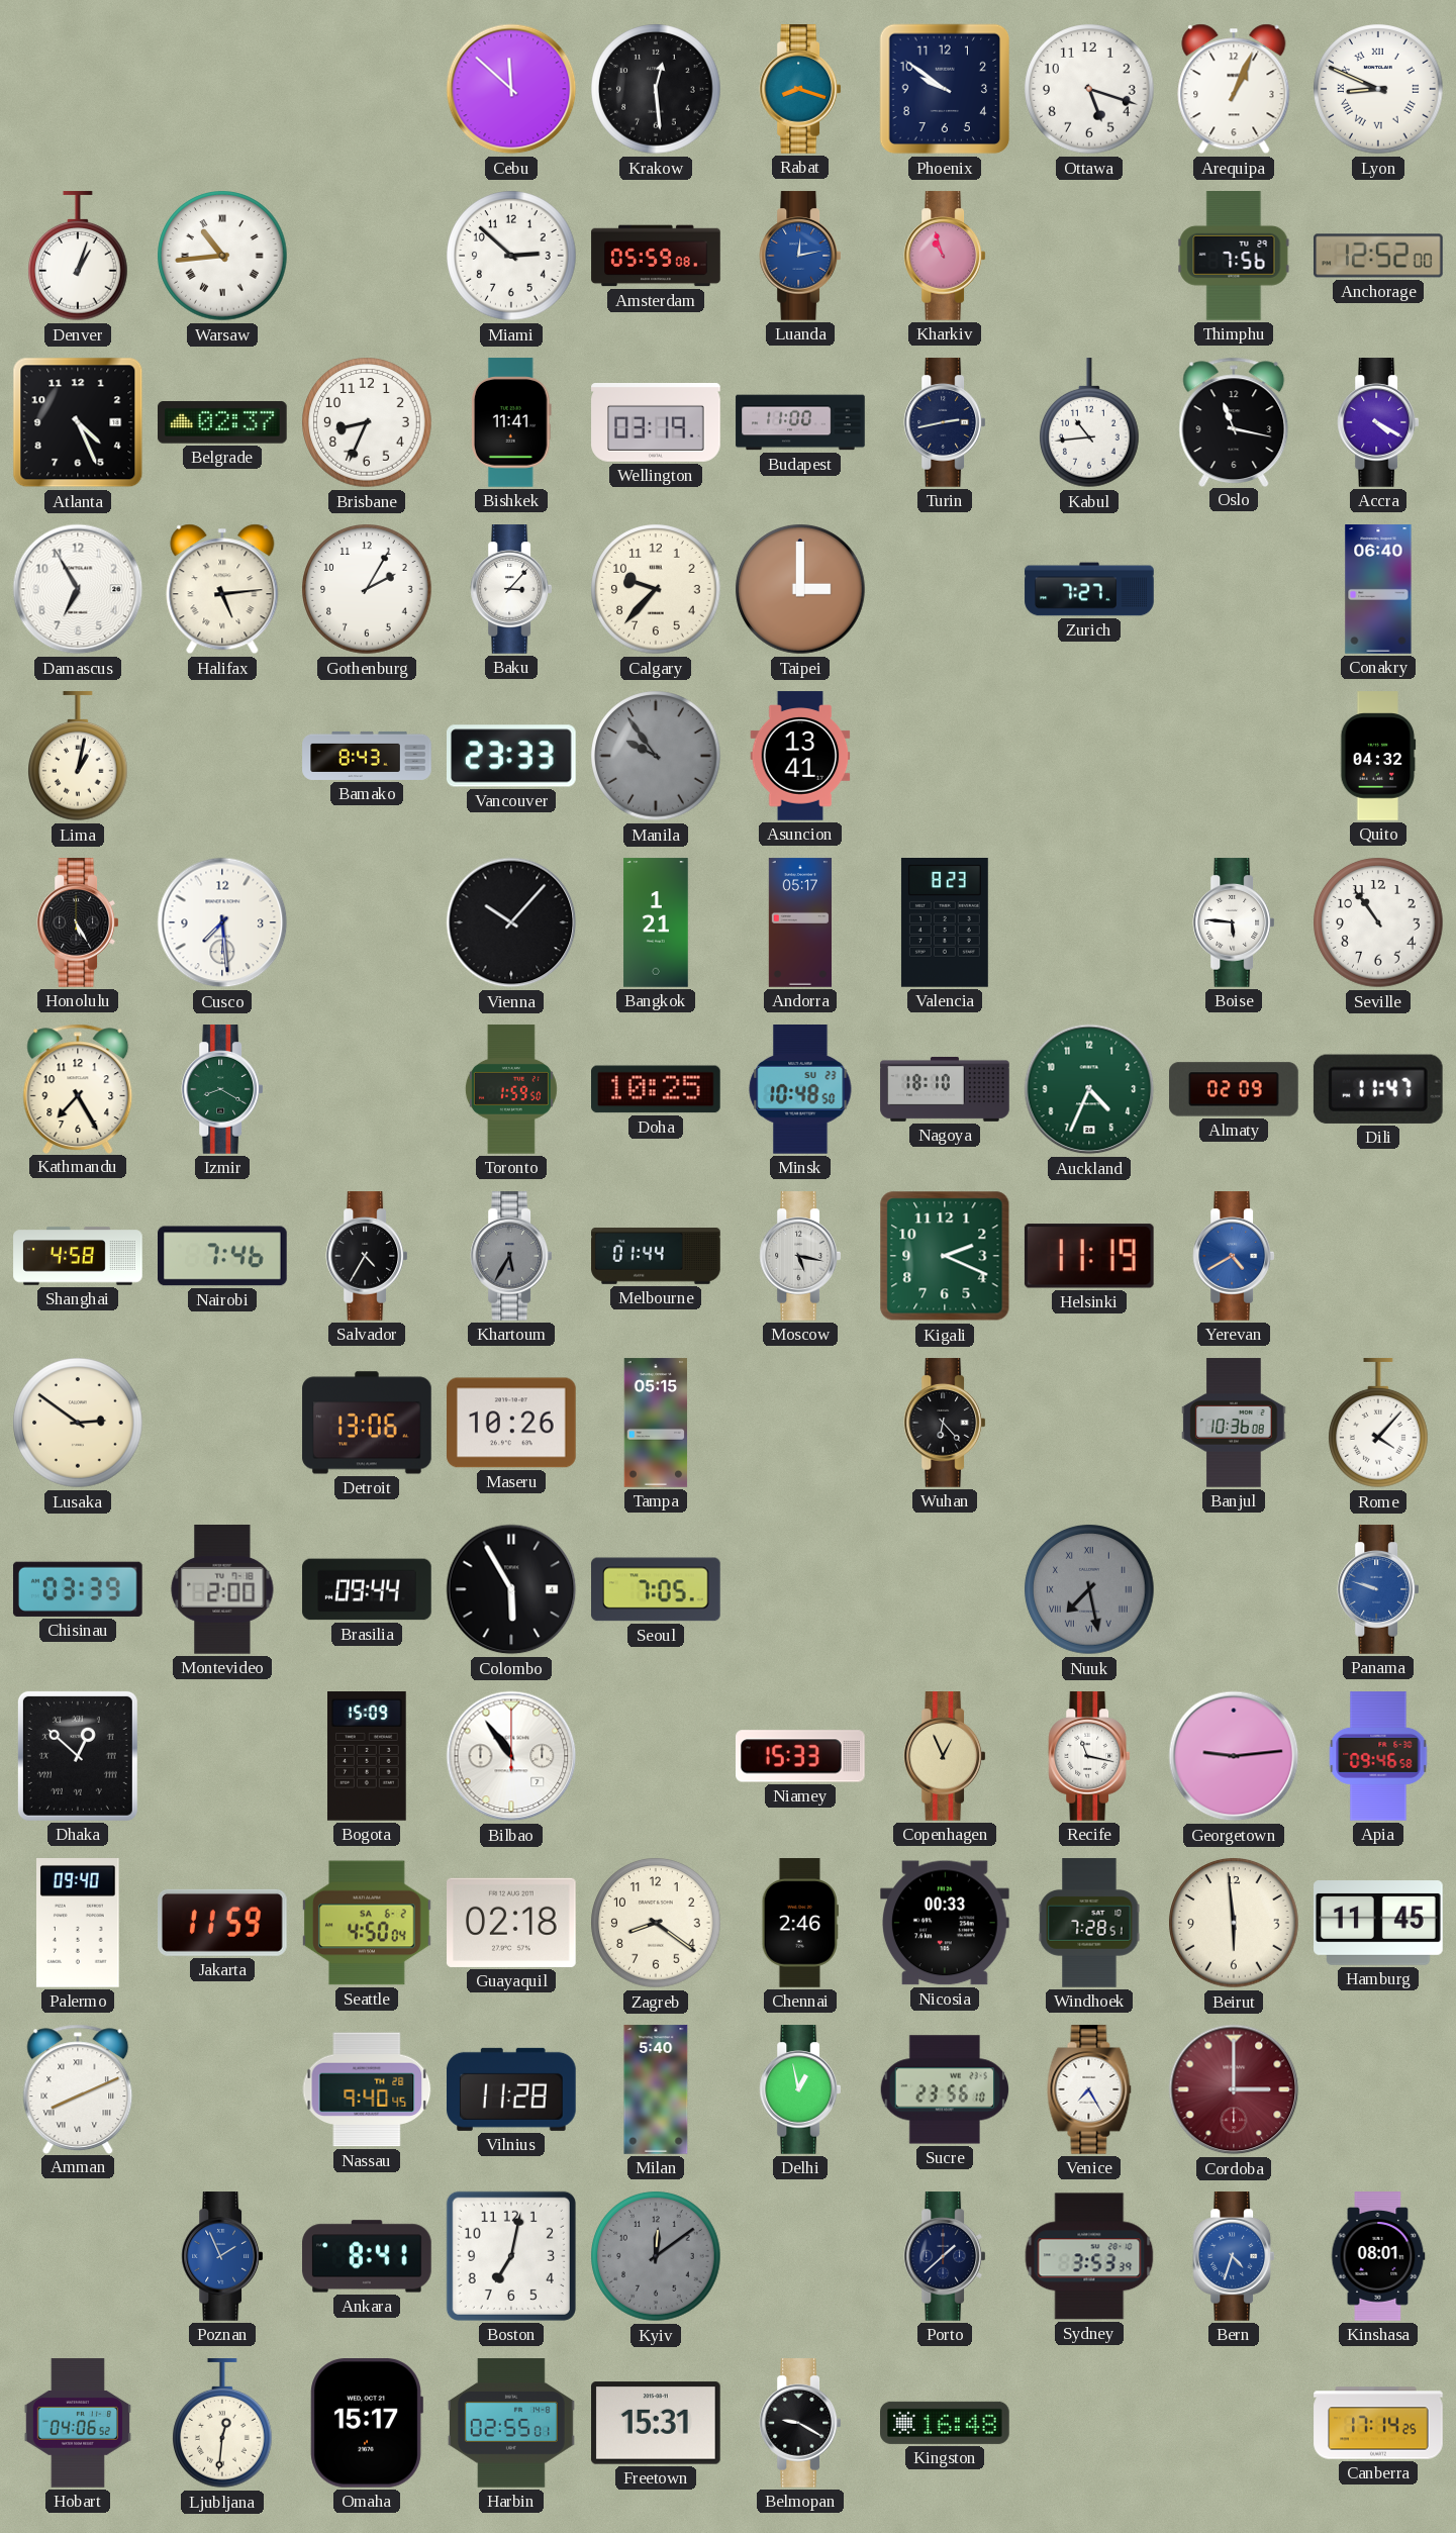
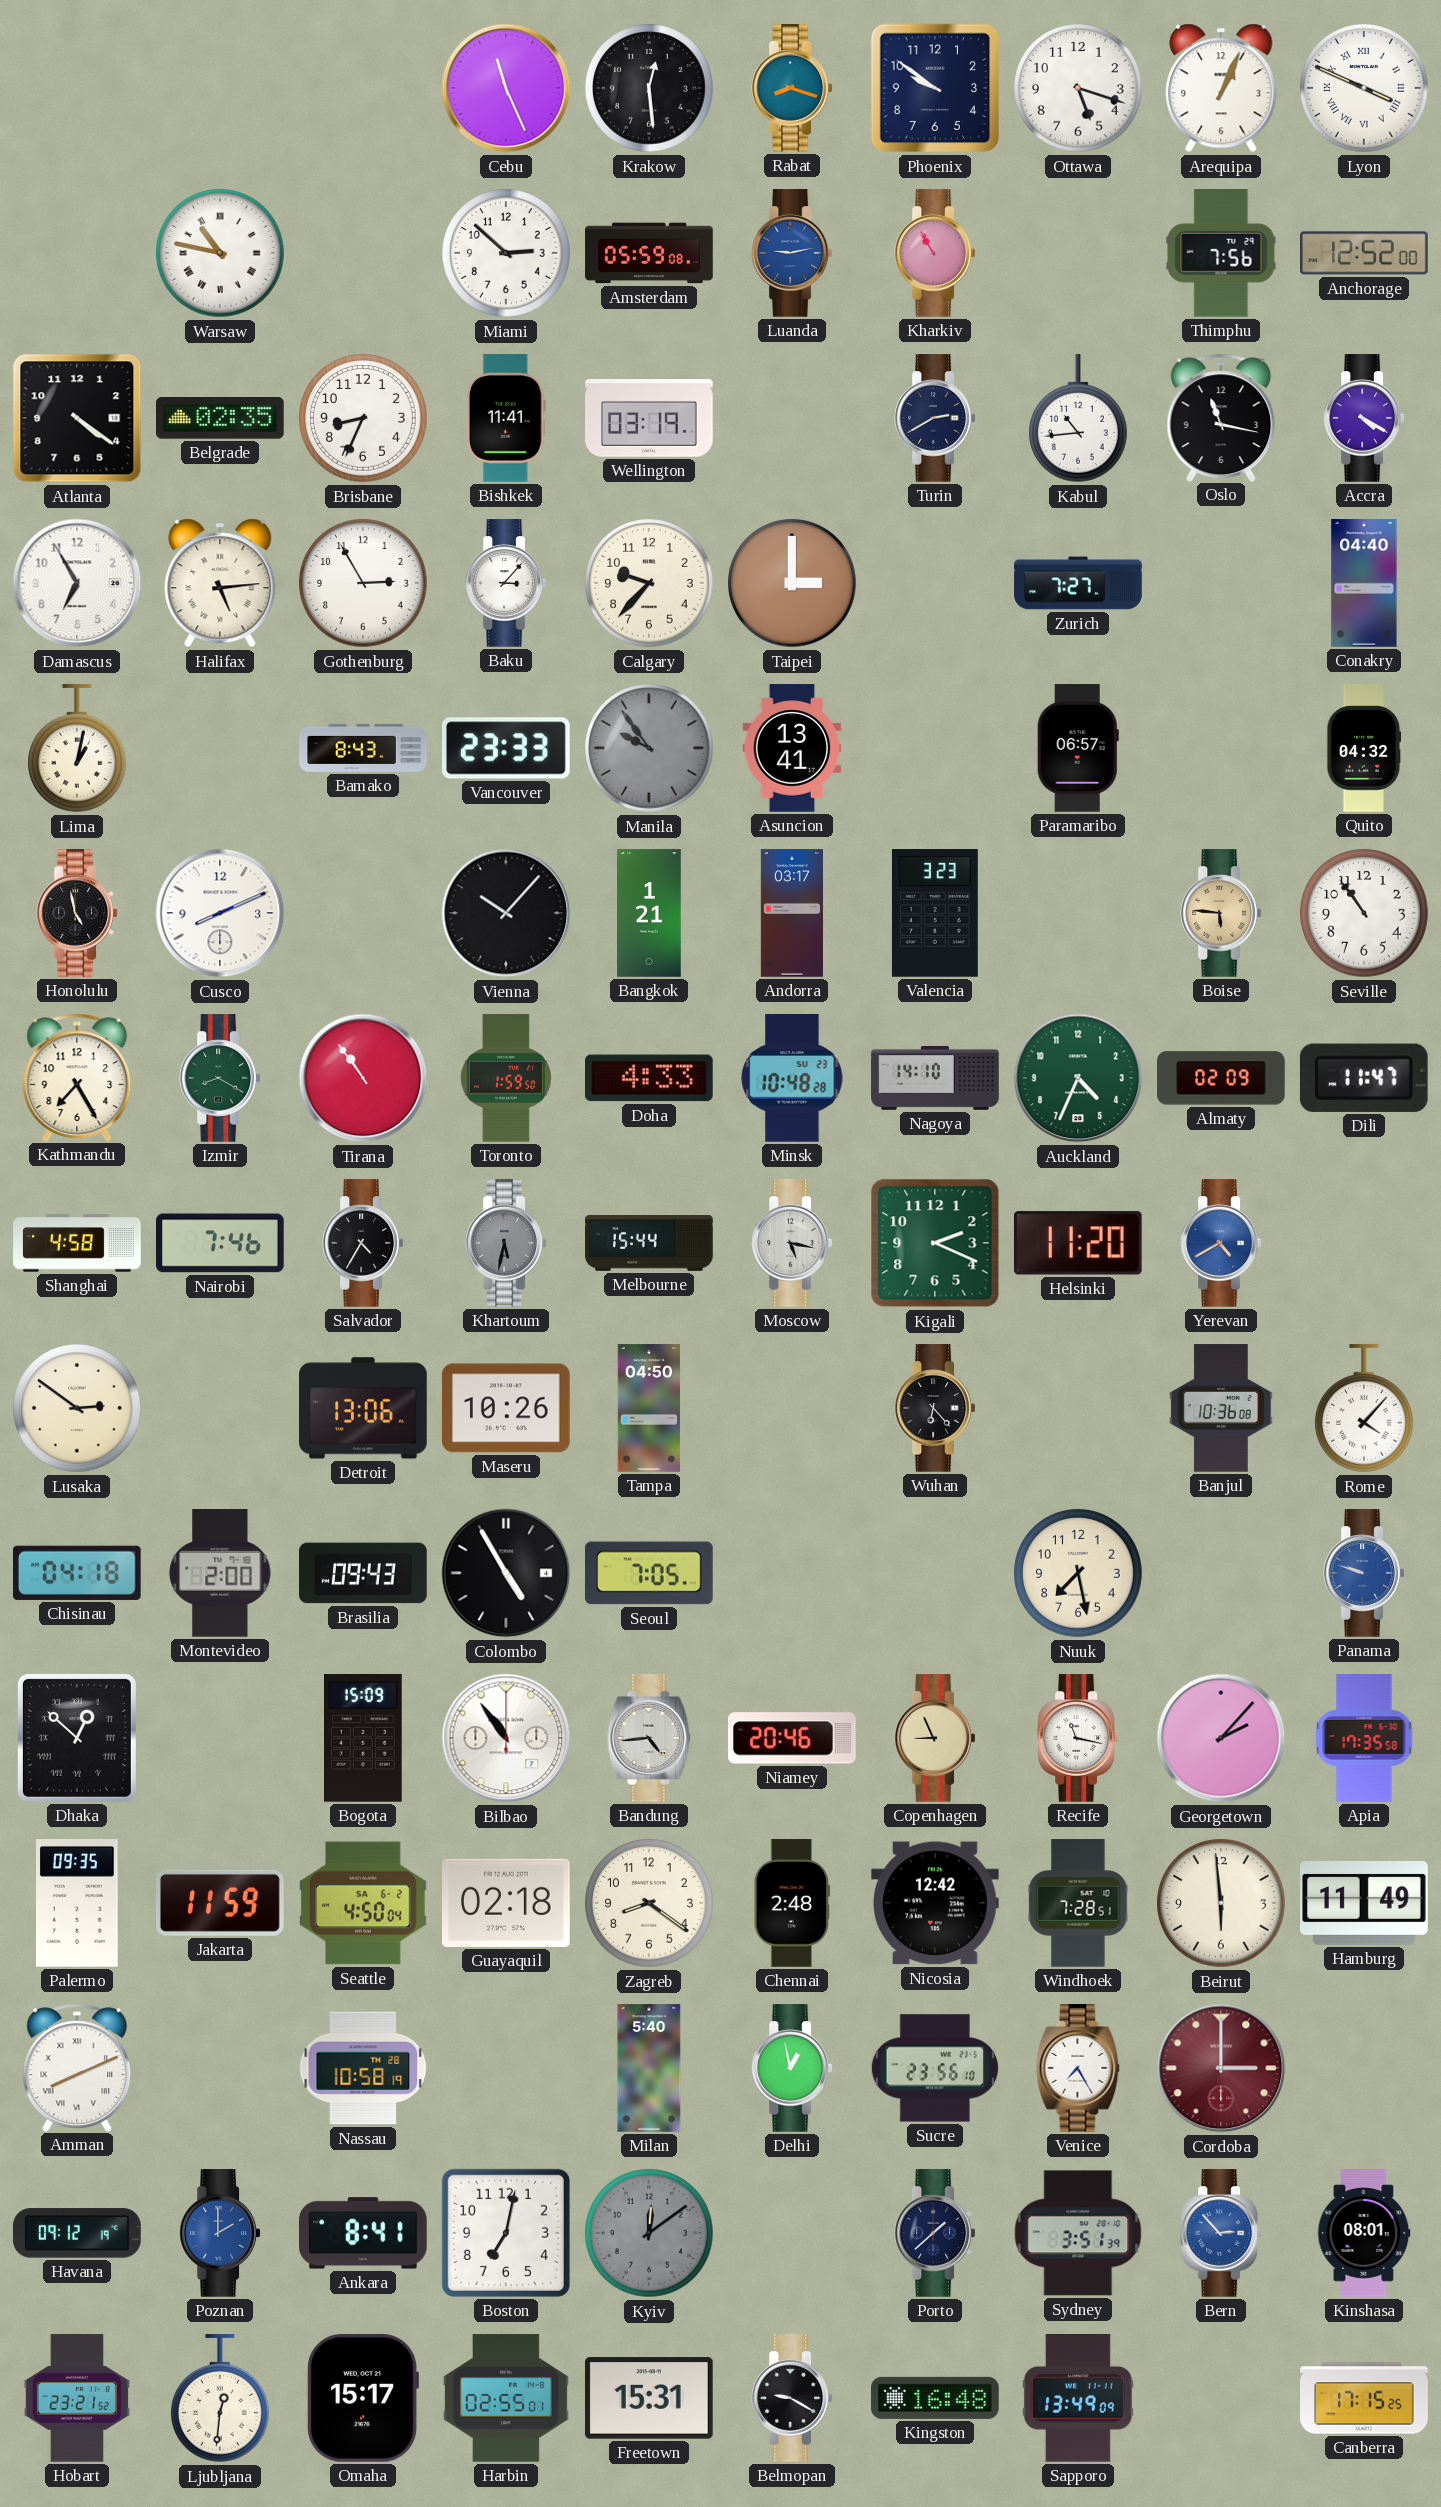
Cebu: 11:52 -> 11:26
Lyon: 8:49 -> 3:49
Denver: 1:03 -> none
Warsaw: 10:44 -> 10:47
Luanda: 12:13 -> 9:13
Kharkiv: 10:57 -> 10:55
Atlanta: 4:26 -> 4:21
Belgrade: 02:37 -> 02:35
Budapest: 11:00 -> none
Turin: 2:43 -> 2:40
Gothenburg: 2:05 -> 2:55
Conakry: 06:40 -> 04:40
Paramaribo: none -> 06:57
Honolulu: 5:25 -> 4:58
Cusco: 7:29 -> 8:11
Andorra: 05:17 -> 03:17
Valencia: 8:23 -> 3:23
Boise dial: white -> champagne
Tirana: none -> 10:54
Doha: 10:25 -> 4:33
Minsk: 10:48:50 -> 10:48:28
Nagoya: 18:10 -> 14:10
Khartoum: 5:35 -> 5:32
Melbourne: 01:44 -> 15:44
Helsinki: 11:19 -> 11:20
Tampa: 05:15 -> 04:50
Chisinau: 03:39 -> 04:18
Brasilia: 09:44 -> 09:43
Colombo: 5:55 -> 4:55
Nuuk dial: grey -> cream
Nuuk numerals: Roman -> Arabic
Bandung: none -> 4:44
Niamey: 15:33 -> 20:46
Copenhagen: 12:56 -> 8:56
Georgetown: 9:14 -> 2:07
Apia: 09:46 -> 17:35
Palermo: 09:40 -> 09:35
Chennai: 2:46 -> 2:48
Nicosia: 00:33 -> 12:42
Hamburg: 11:45 -> 11:49
Nassau: 9:40 -> 10:58
Vilnius: 11:28 -> none
Havana: none -> 09:12
Poznan: 1:56 -> 2:00
Sydney: 3:53 -> 3:51
Bern: 4:33 -> 2:53
Hobart: 04:06 -> 23:21
Sapporo: none -> 13:49
Canberra: 17:14 -> 17:15
